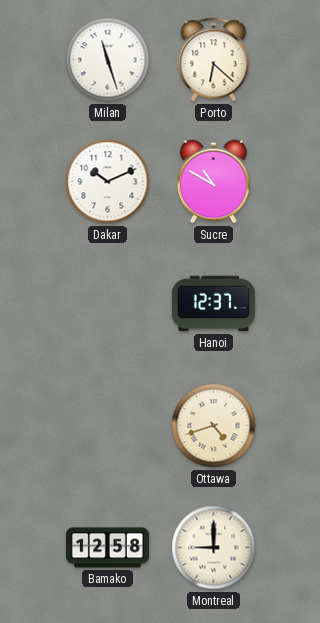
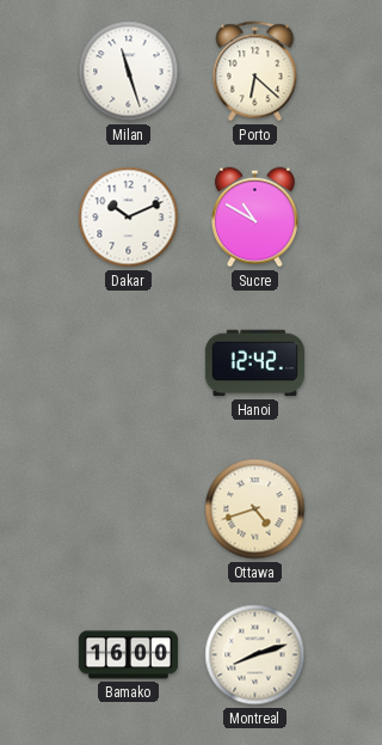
Hanoi: 12:37 -> 12:42
Bamako: 12:58 -> 16:00
Montreal: 9:00 -> 8:12
